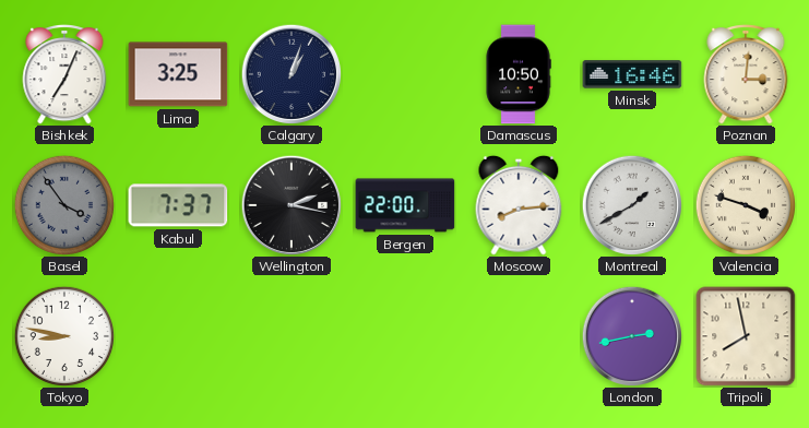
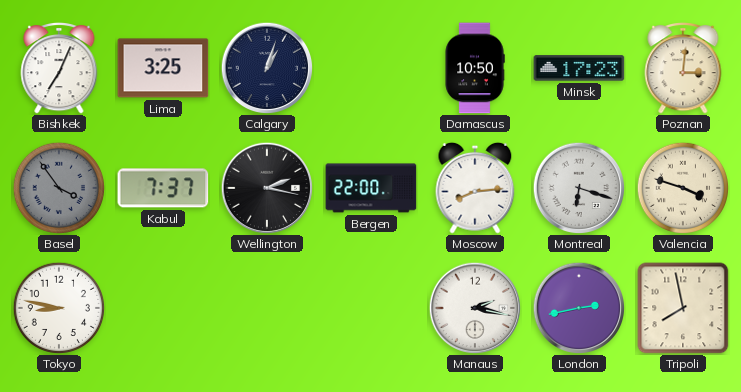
Minsk: 16:46 -> 17:23
Montreal: 1:40 -> 6:18
Manaus: none -> 2:17
